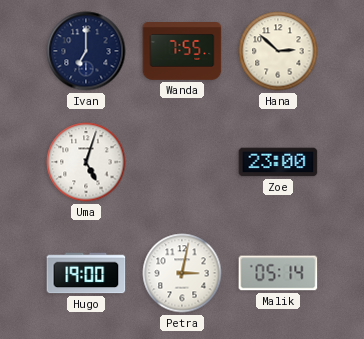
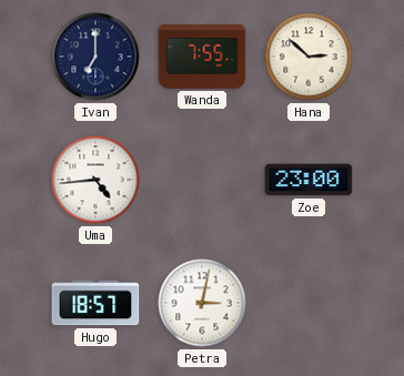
Uma: 5:03 -> 4:44
Hugo: 19:00 -> 18:57
Malik: 05:14 -> none
